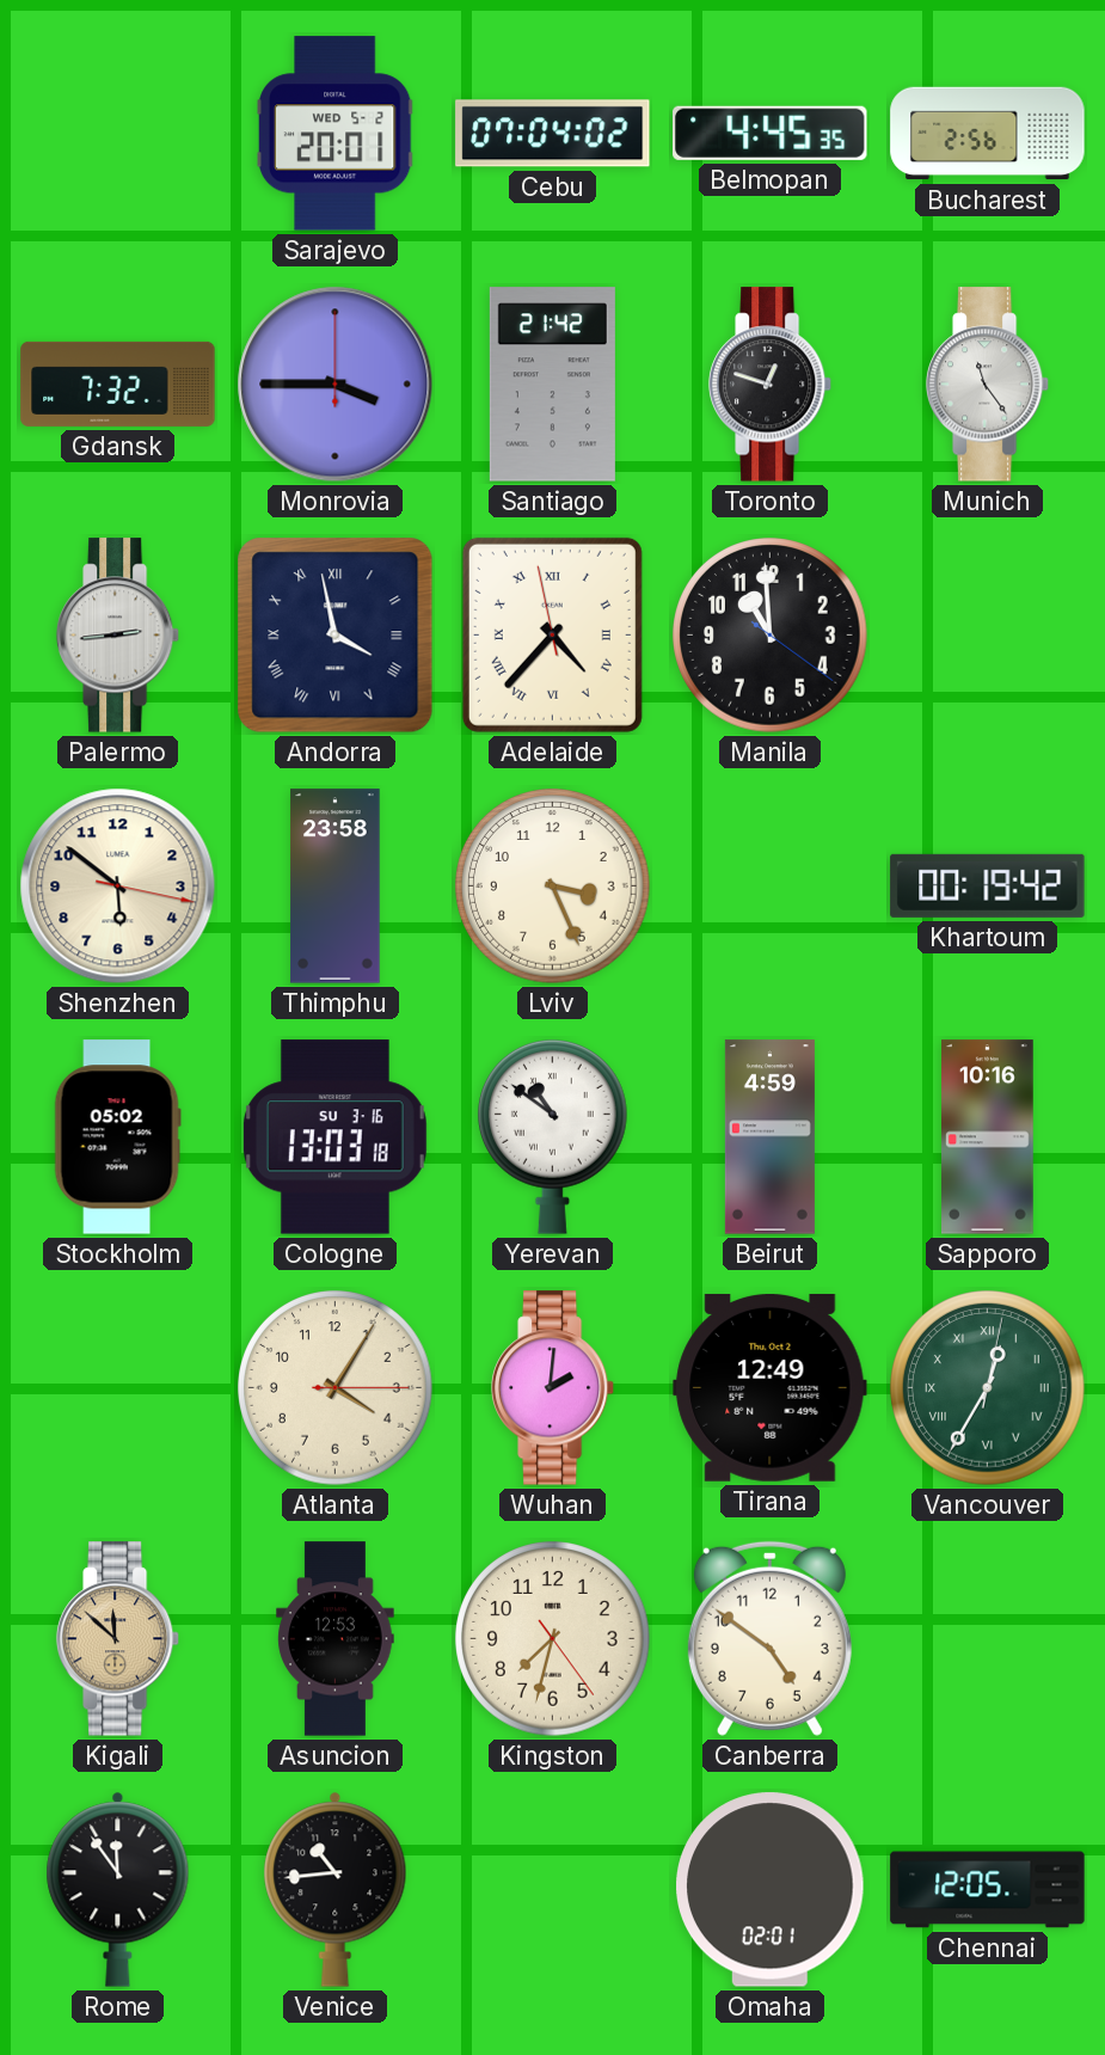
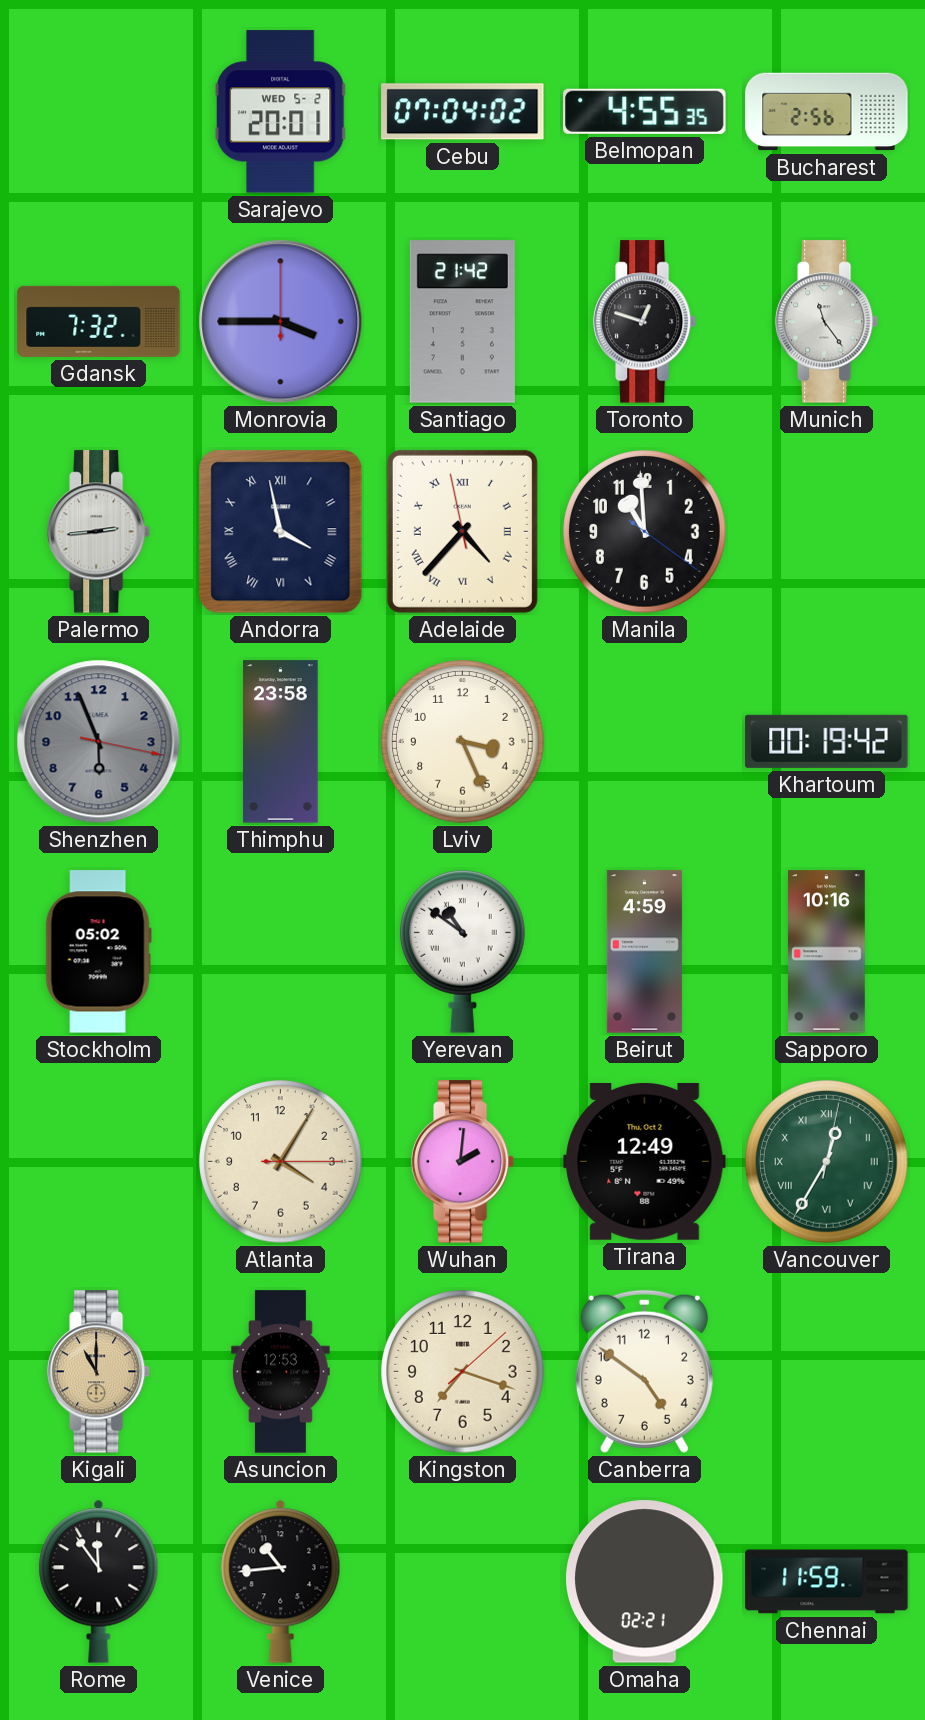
Belmopan: 4:45 -> 4:55
Shenzhen: 5:51 -> 5:56
Shenzhen dial: cream -> grey
Cologne: 13:03 -> none
Kigali: 11:52 -> 11:00
Kingston: 7:32 -> 7:18
Omaha: 02:01 -> 02:21
Chennai: 12:05 -> 11:59
